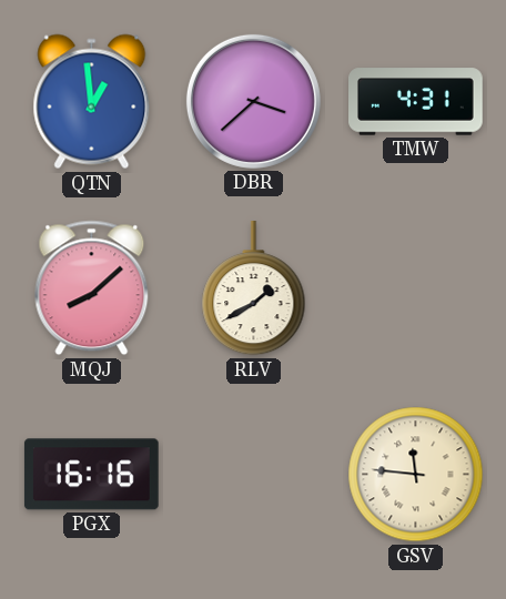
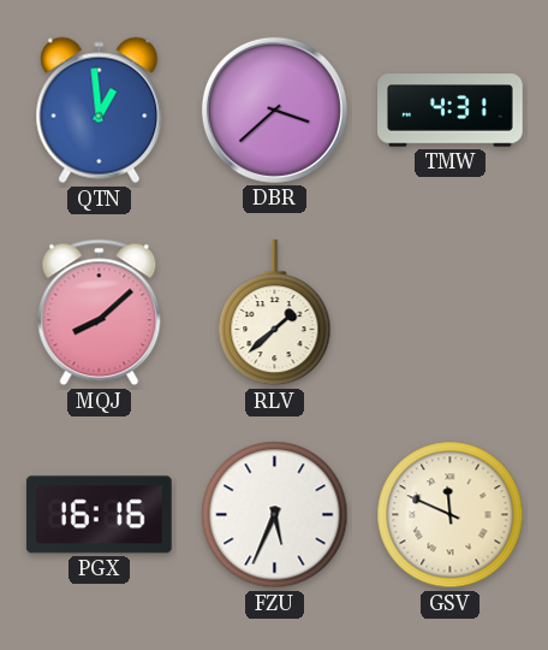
RLV: 1:40 -> 1:38
FZU: none -> 5:34
GSV: 11:46 -> 11:49
